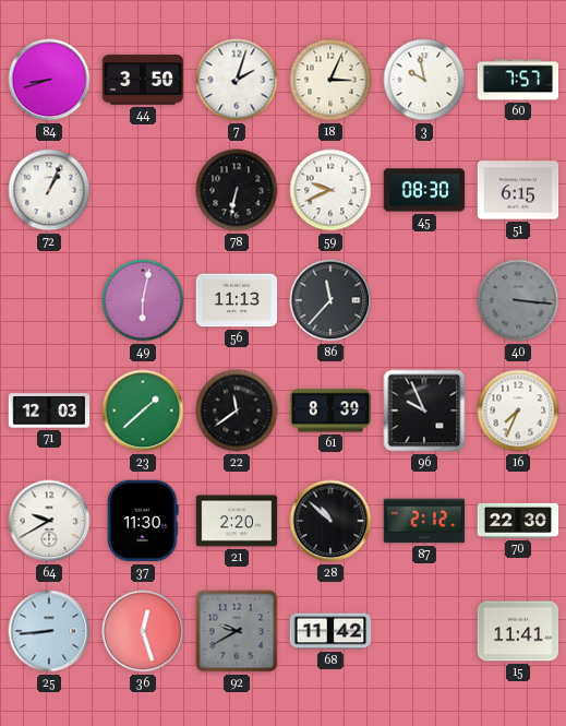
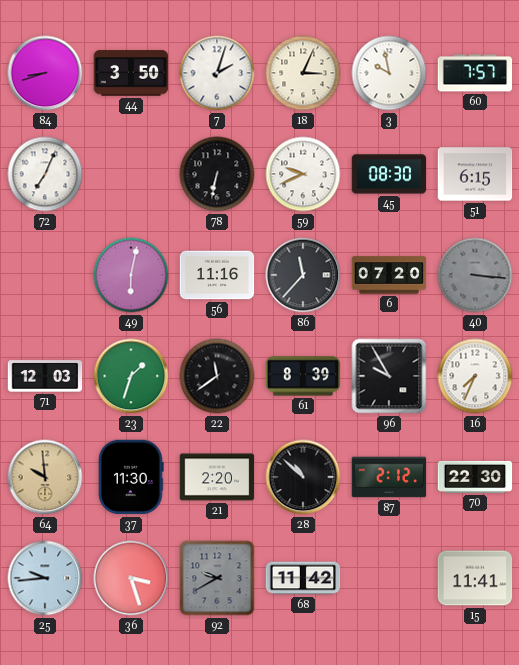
72: 1:04 -> 7:04
56: 11:13 -> 11:16
6: none -> 07:20
23: 1:38 -> 1:33
96: 9:56 -> 9:55
64: 9:40 -> 9:59
64 dial: white -> champagne
25: 8:44 -> 9:44
36: 12:27 -> 3:27
